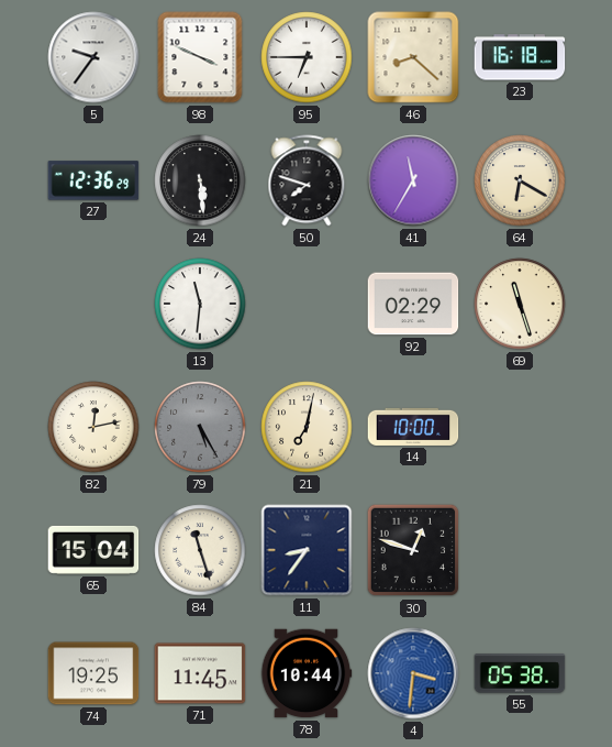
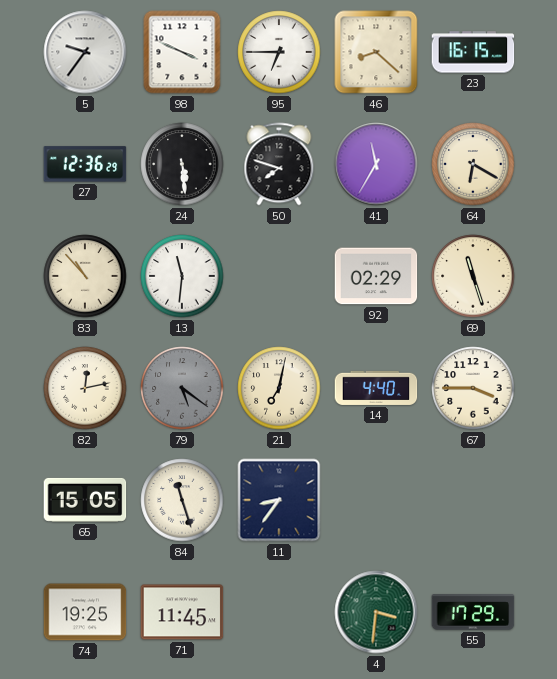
23: 16:18 -> 16:15
83: none -> 10:53
79: 5:25 -> 5:21
14: 10:00 -> 4:40
67: none -> 3:45
65: 15:04 -> 15:05
30: 12:48 -> none
78: 10:44 -> none
4 dial: blue -> green
55: 05:38 -> 17:29
